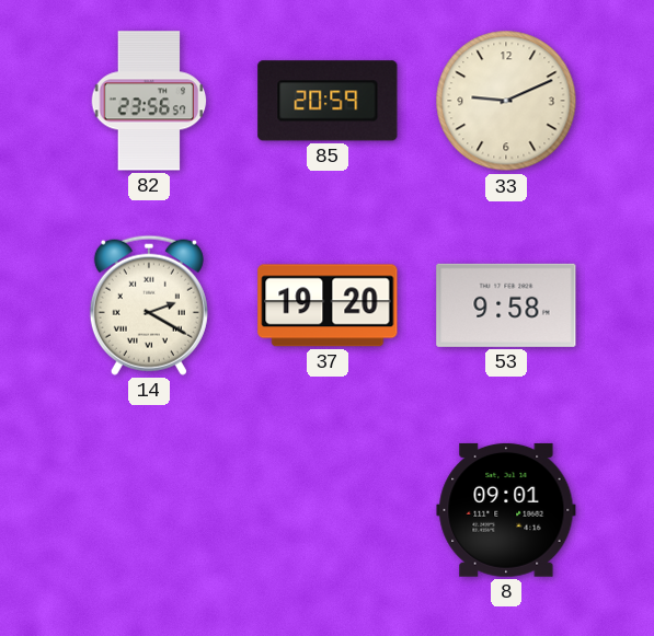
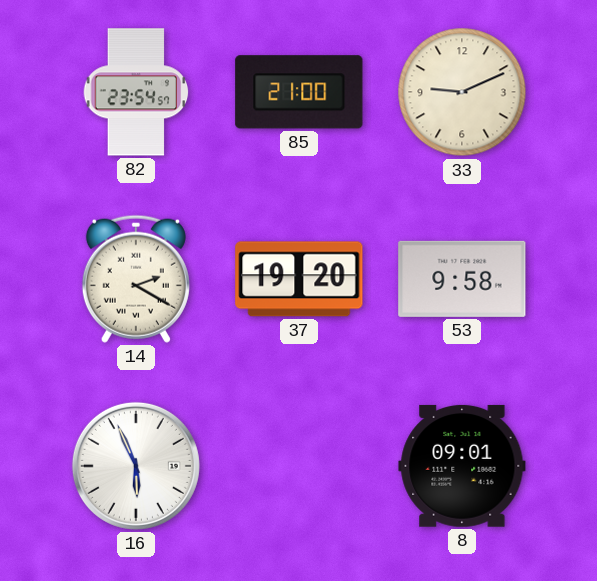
82: 23:56 -> 23:54
85: 20:59 -> 21:00
16: none -> 5:56
